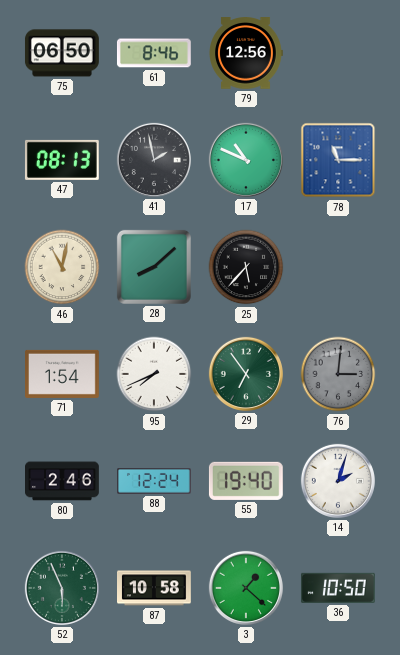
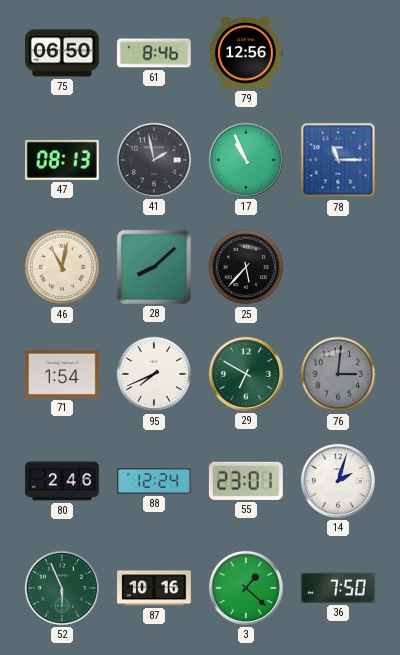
17: 10:49 -> 10:56
29: 6:54 -> 6:50
55: 19:40 -> 23:01
87: 10:58 -> 10:16
36: 10:50 -> 7:50
